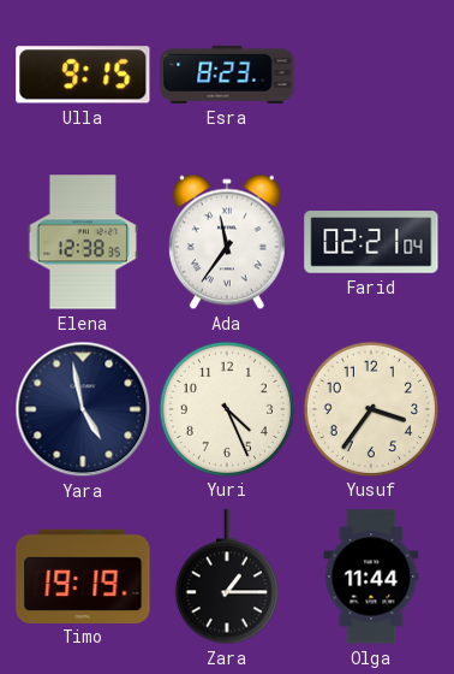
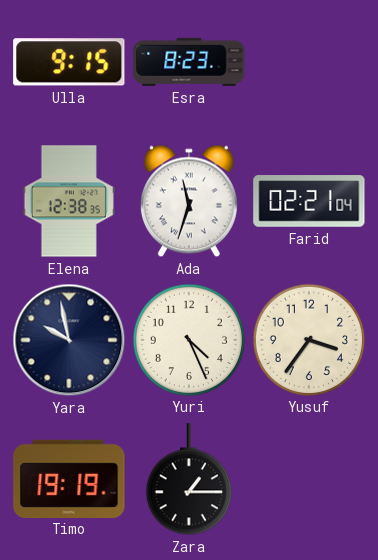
Ada: 11:36 -> 11:33
Yara: 4:58 -> 9:58
Olga: 11:44 -> none
